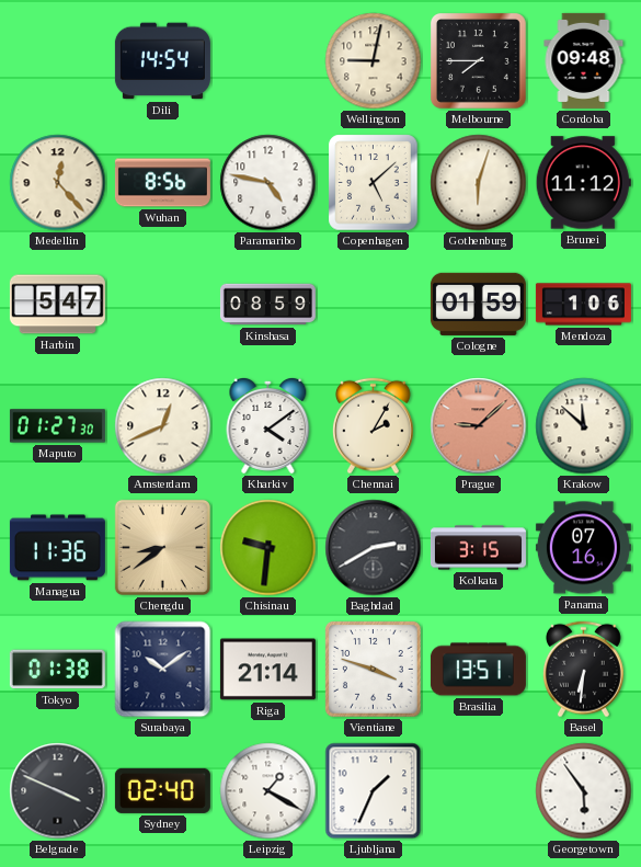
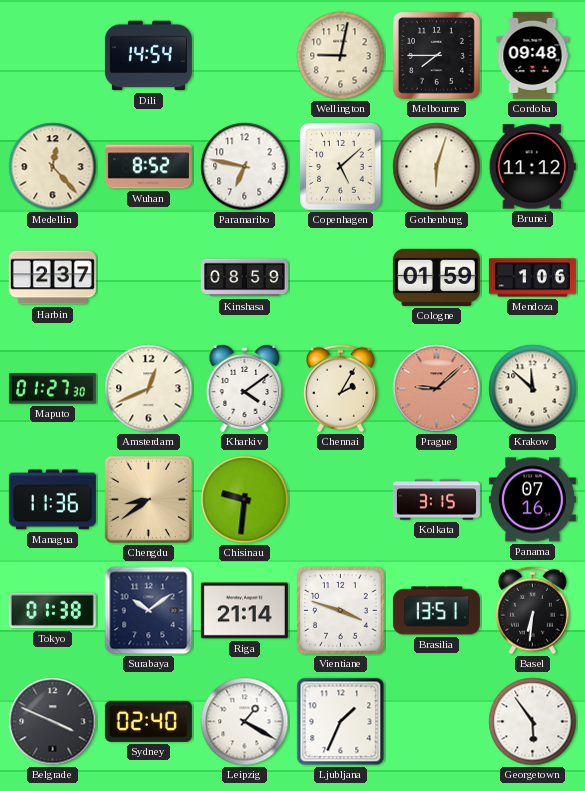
Wuhan: 8:56 -> 8:52
Paramaribo: 4:47 -> 6:47
Harbin: 5:47 -> 2:37
Baghdad: 2:40 -> none
